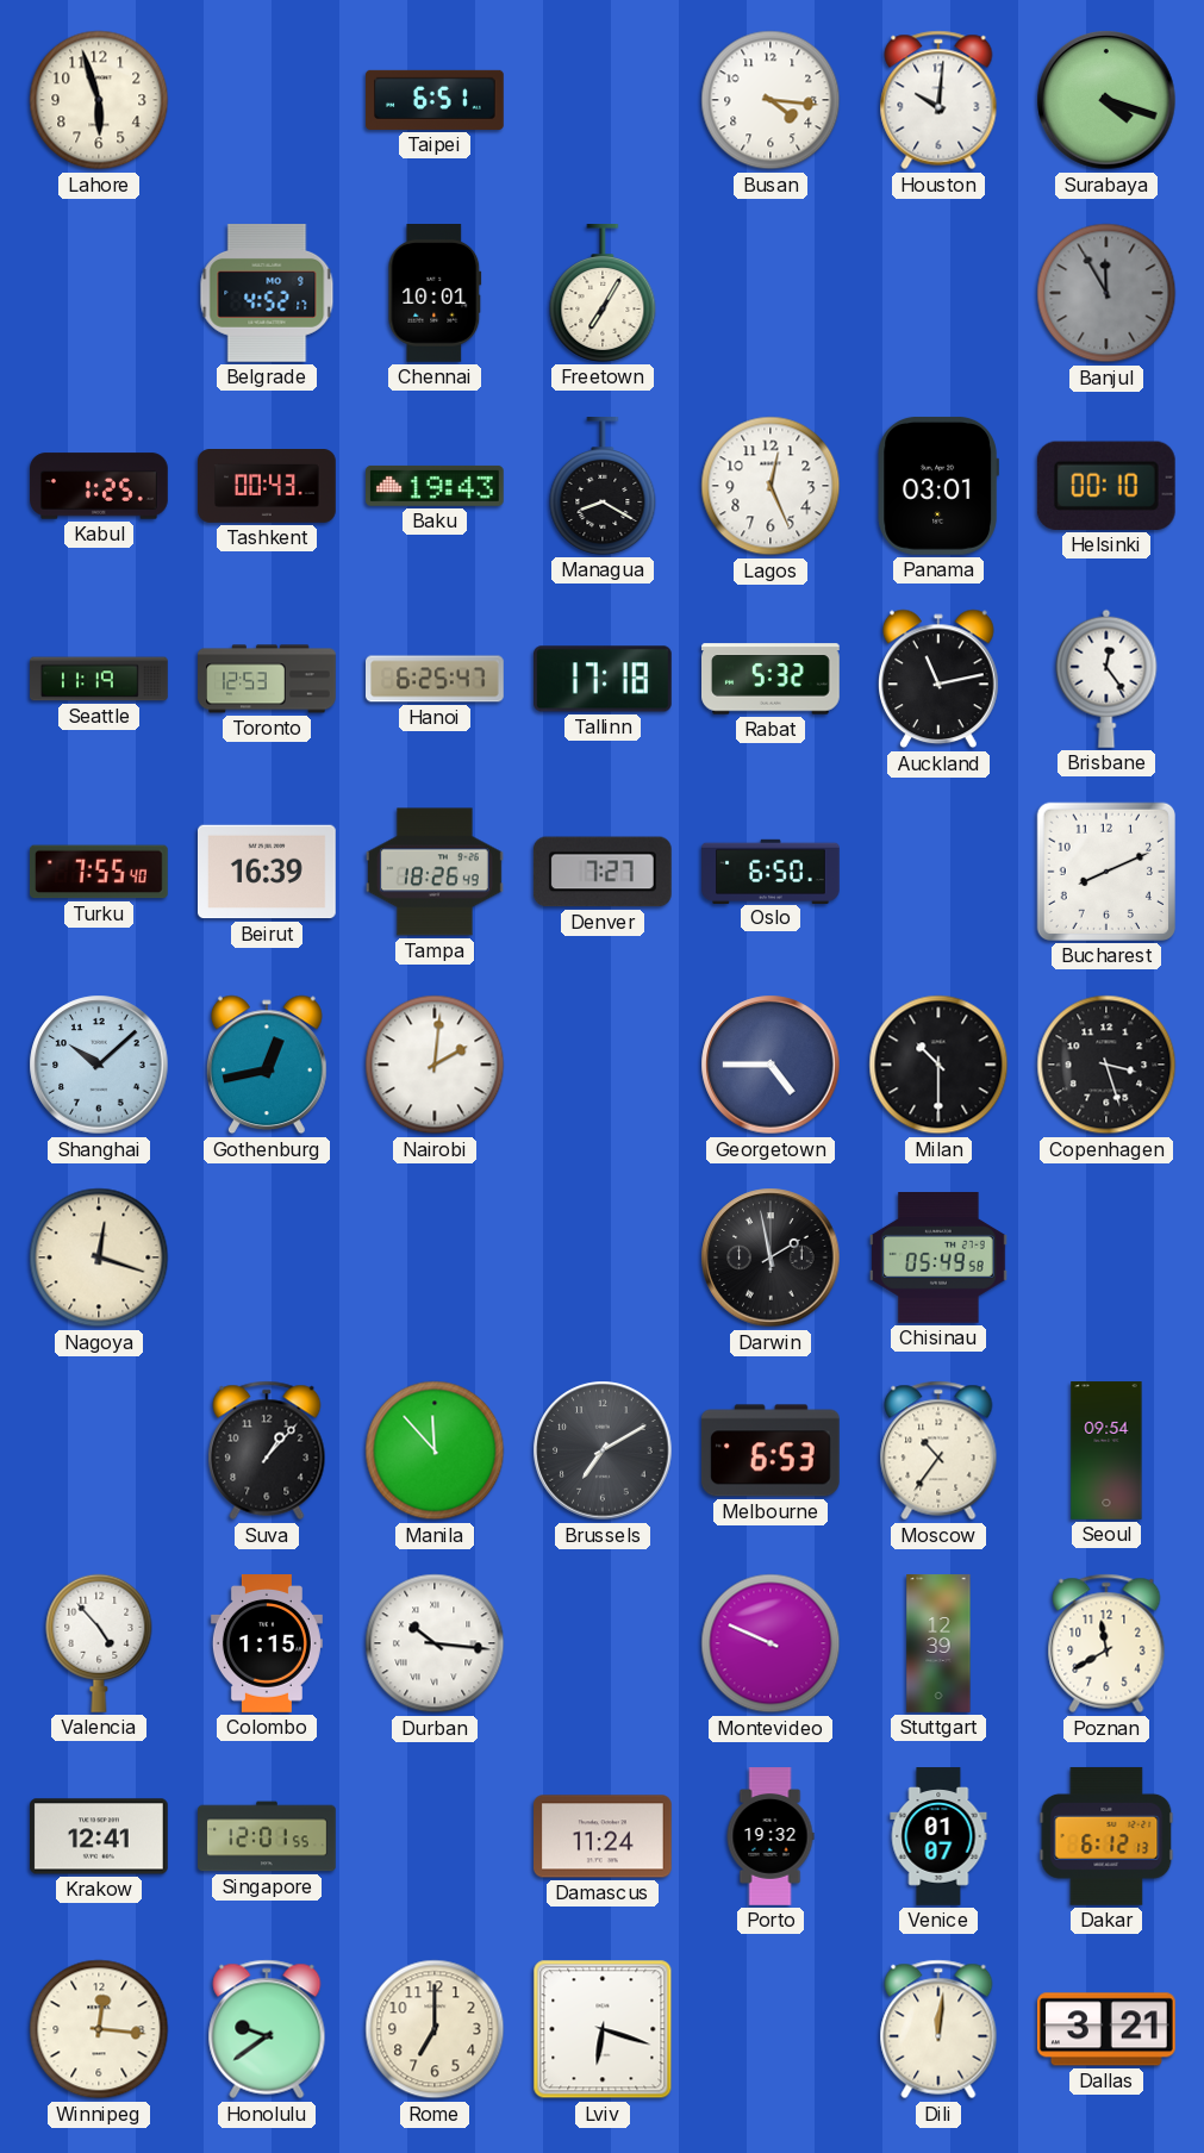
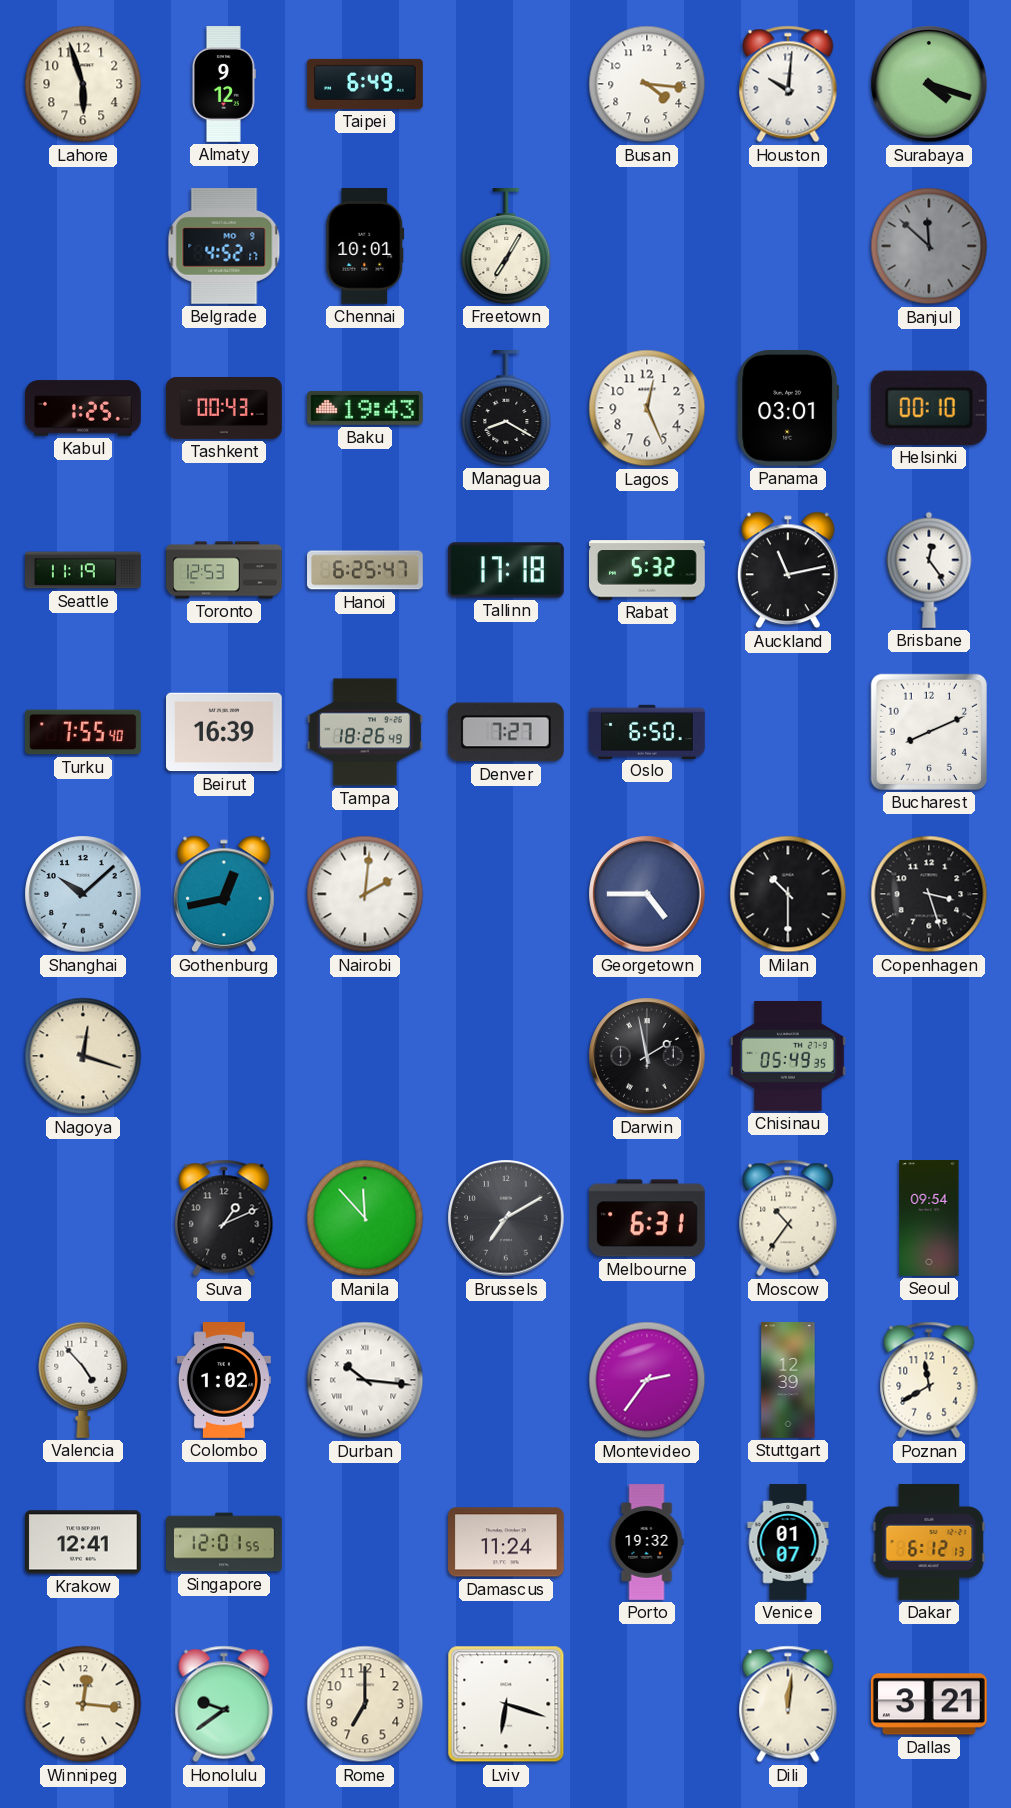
Almaty: none -> 9:12
Taipei: 6:51 -> 6:49
Banjul: 11:55 -> 11:52
Chisinau: 05:49:58 -> 05:49:35
Suva: 1:07 -> 1:11
Melbourne: 6:53 -> 6:31
Colombo: 1:15 -> 1:02
Montevideo: 9:49 -> 2:36
